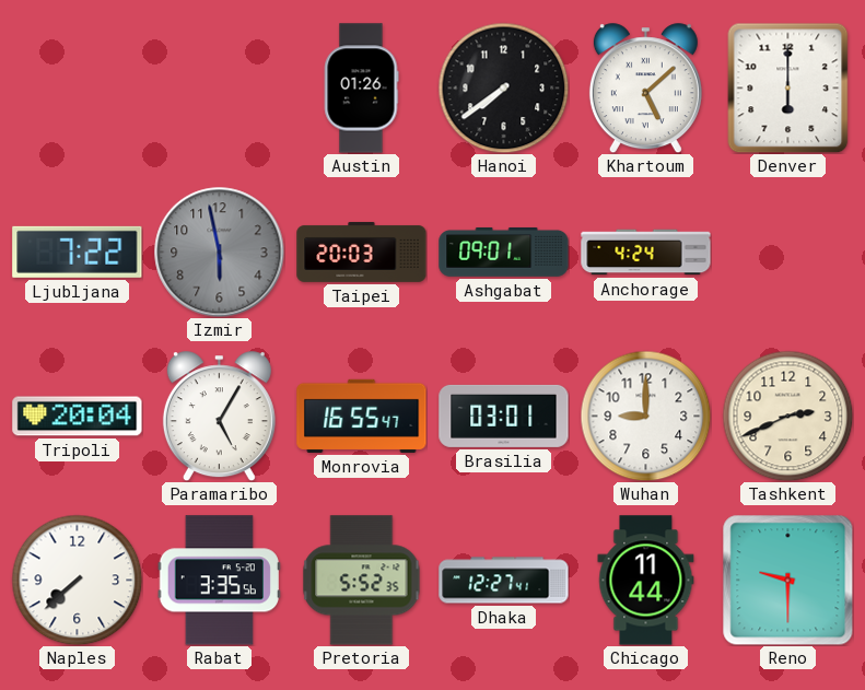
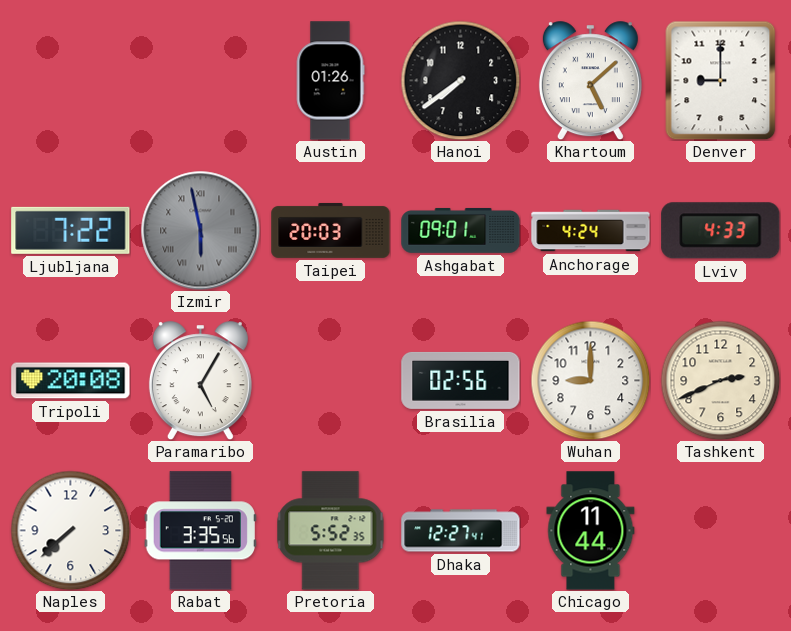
Denver: 6:00 -> 9:00
Izmir numerals: Arabic -> Roman
Lviv: none -> 4:33
Tripoli: 20:04 -> 20:08
Monrovia: 16:55 -> none
Brasilia: 03:01 -> 02:56
Reno: 9:30 -> none
